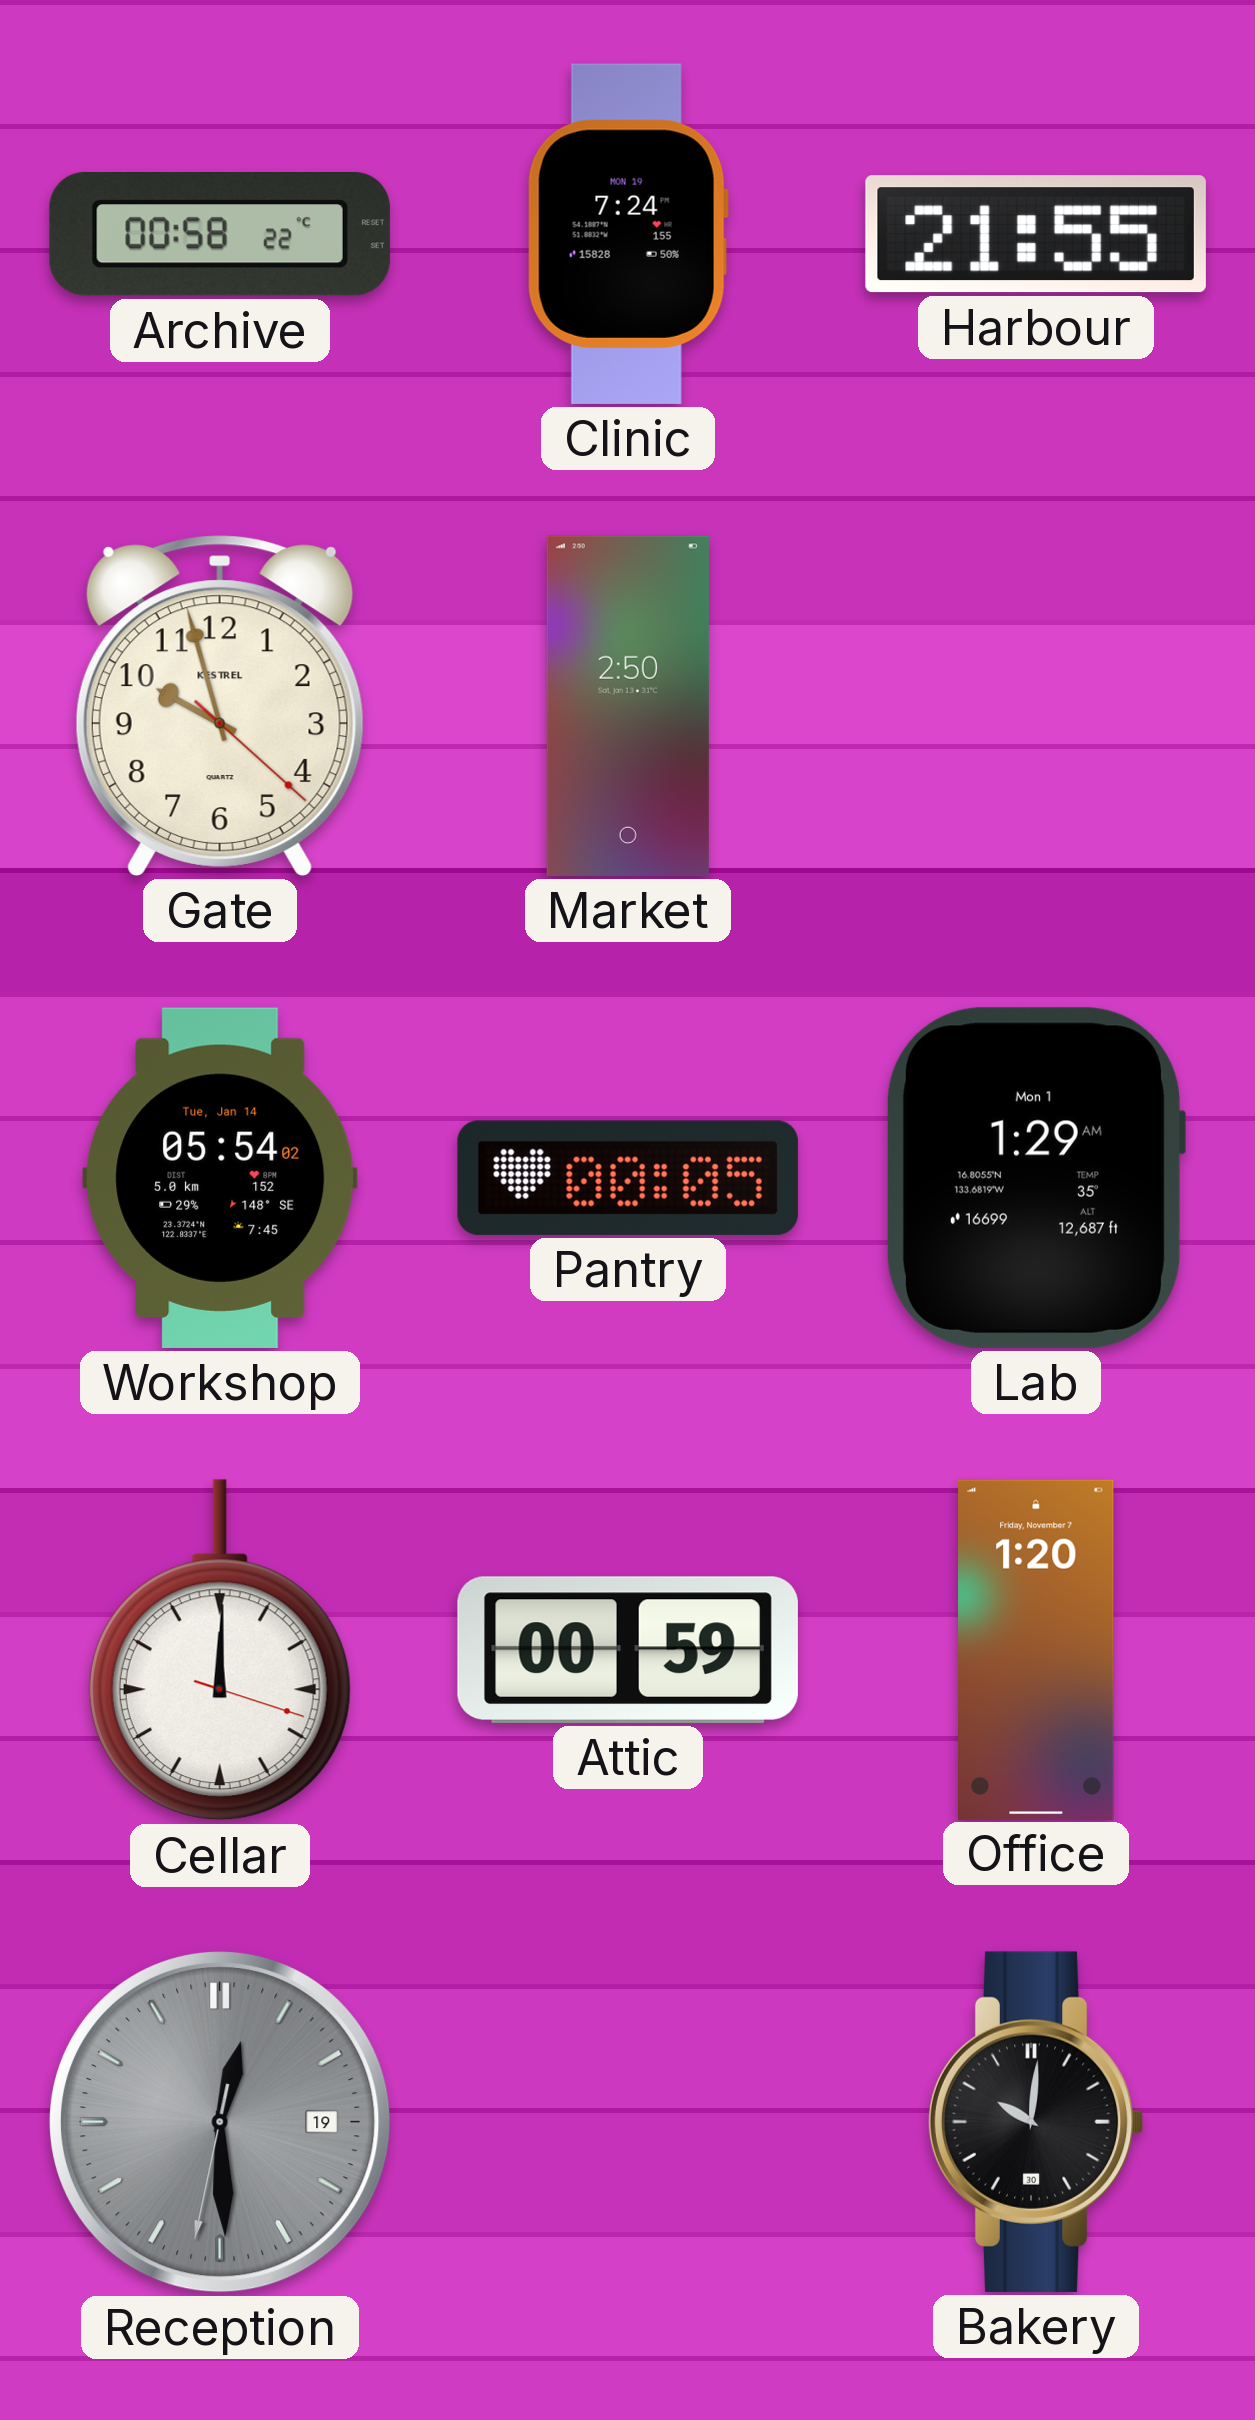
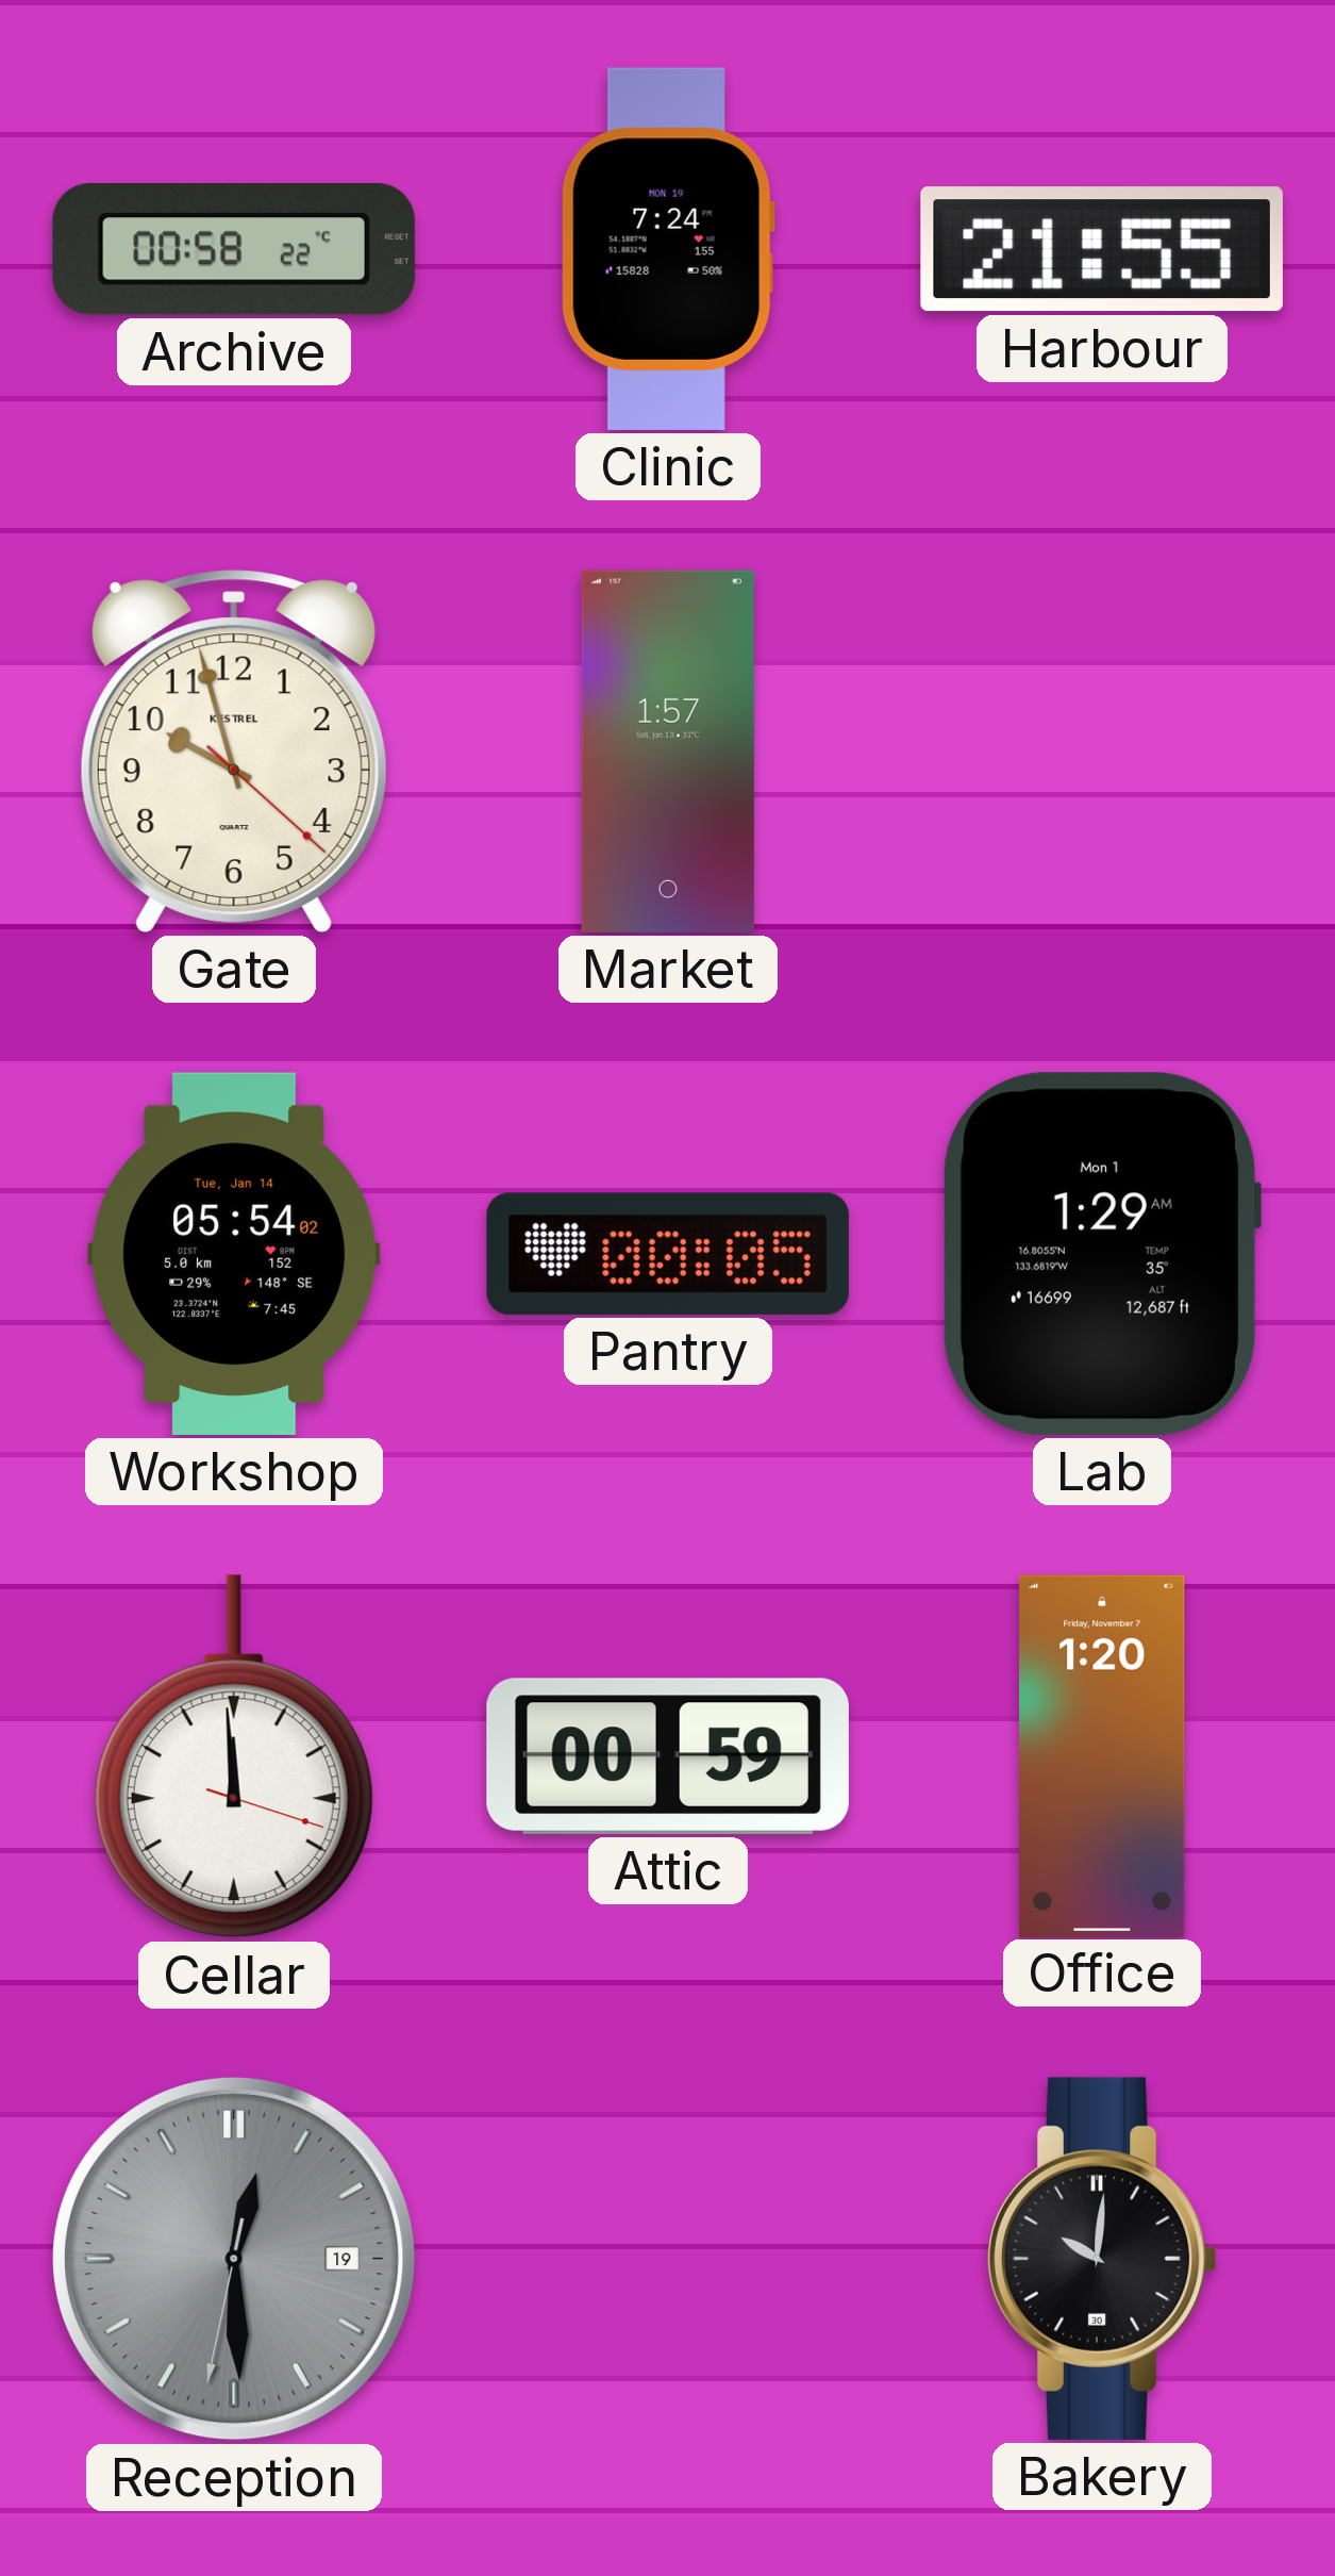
Market: 2:50 -> 1:57
Cellar: 12:00 -> 11:59
